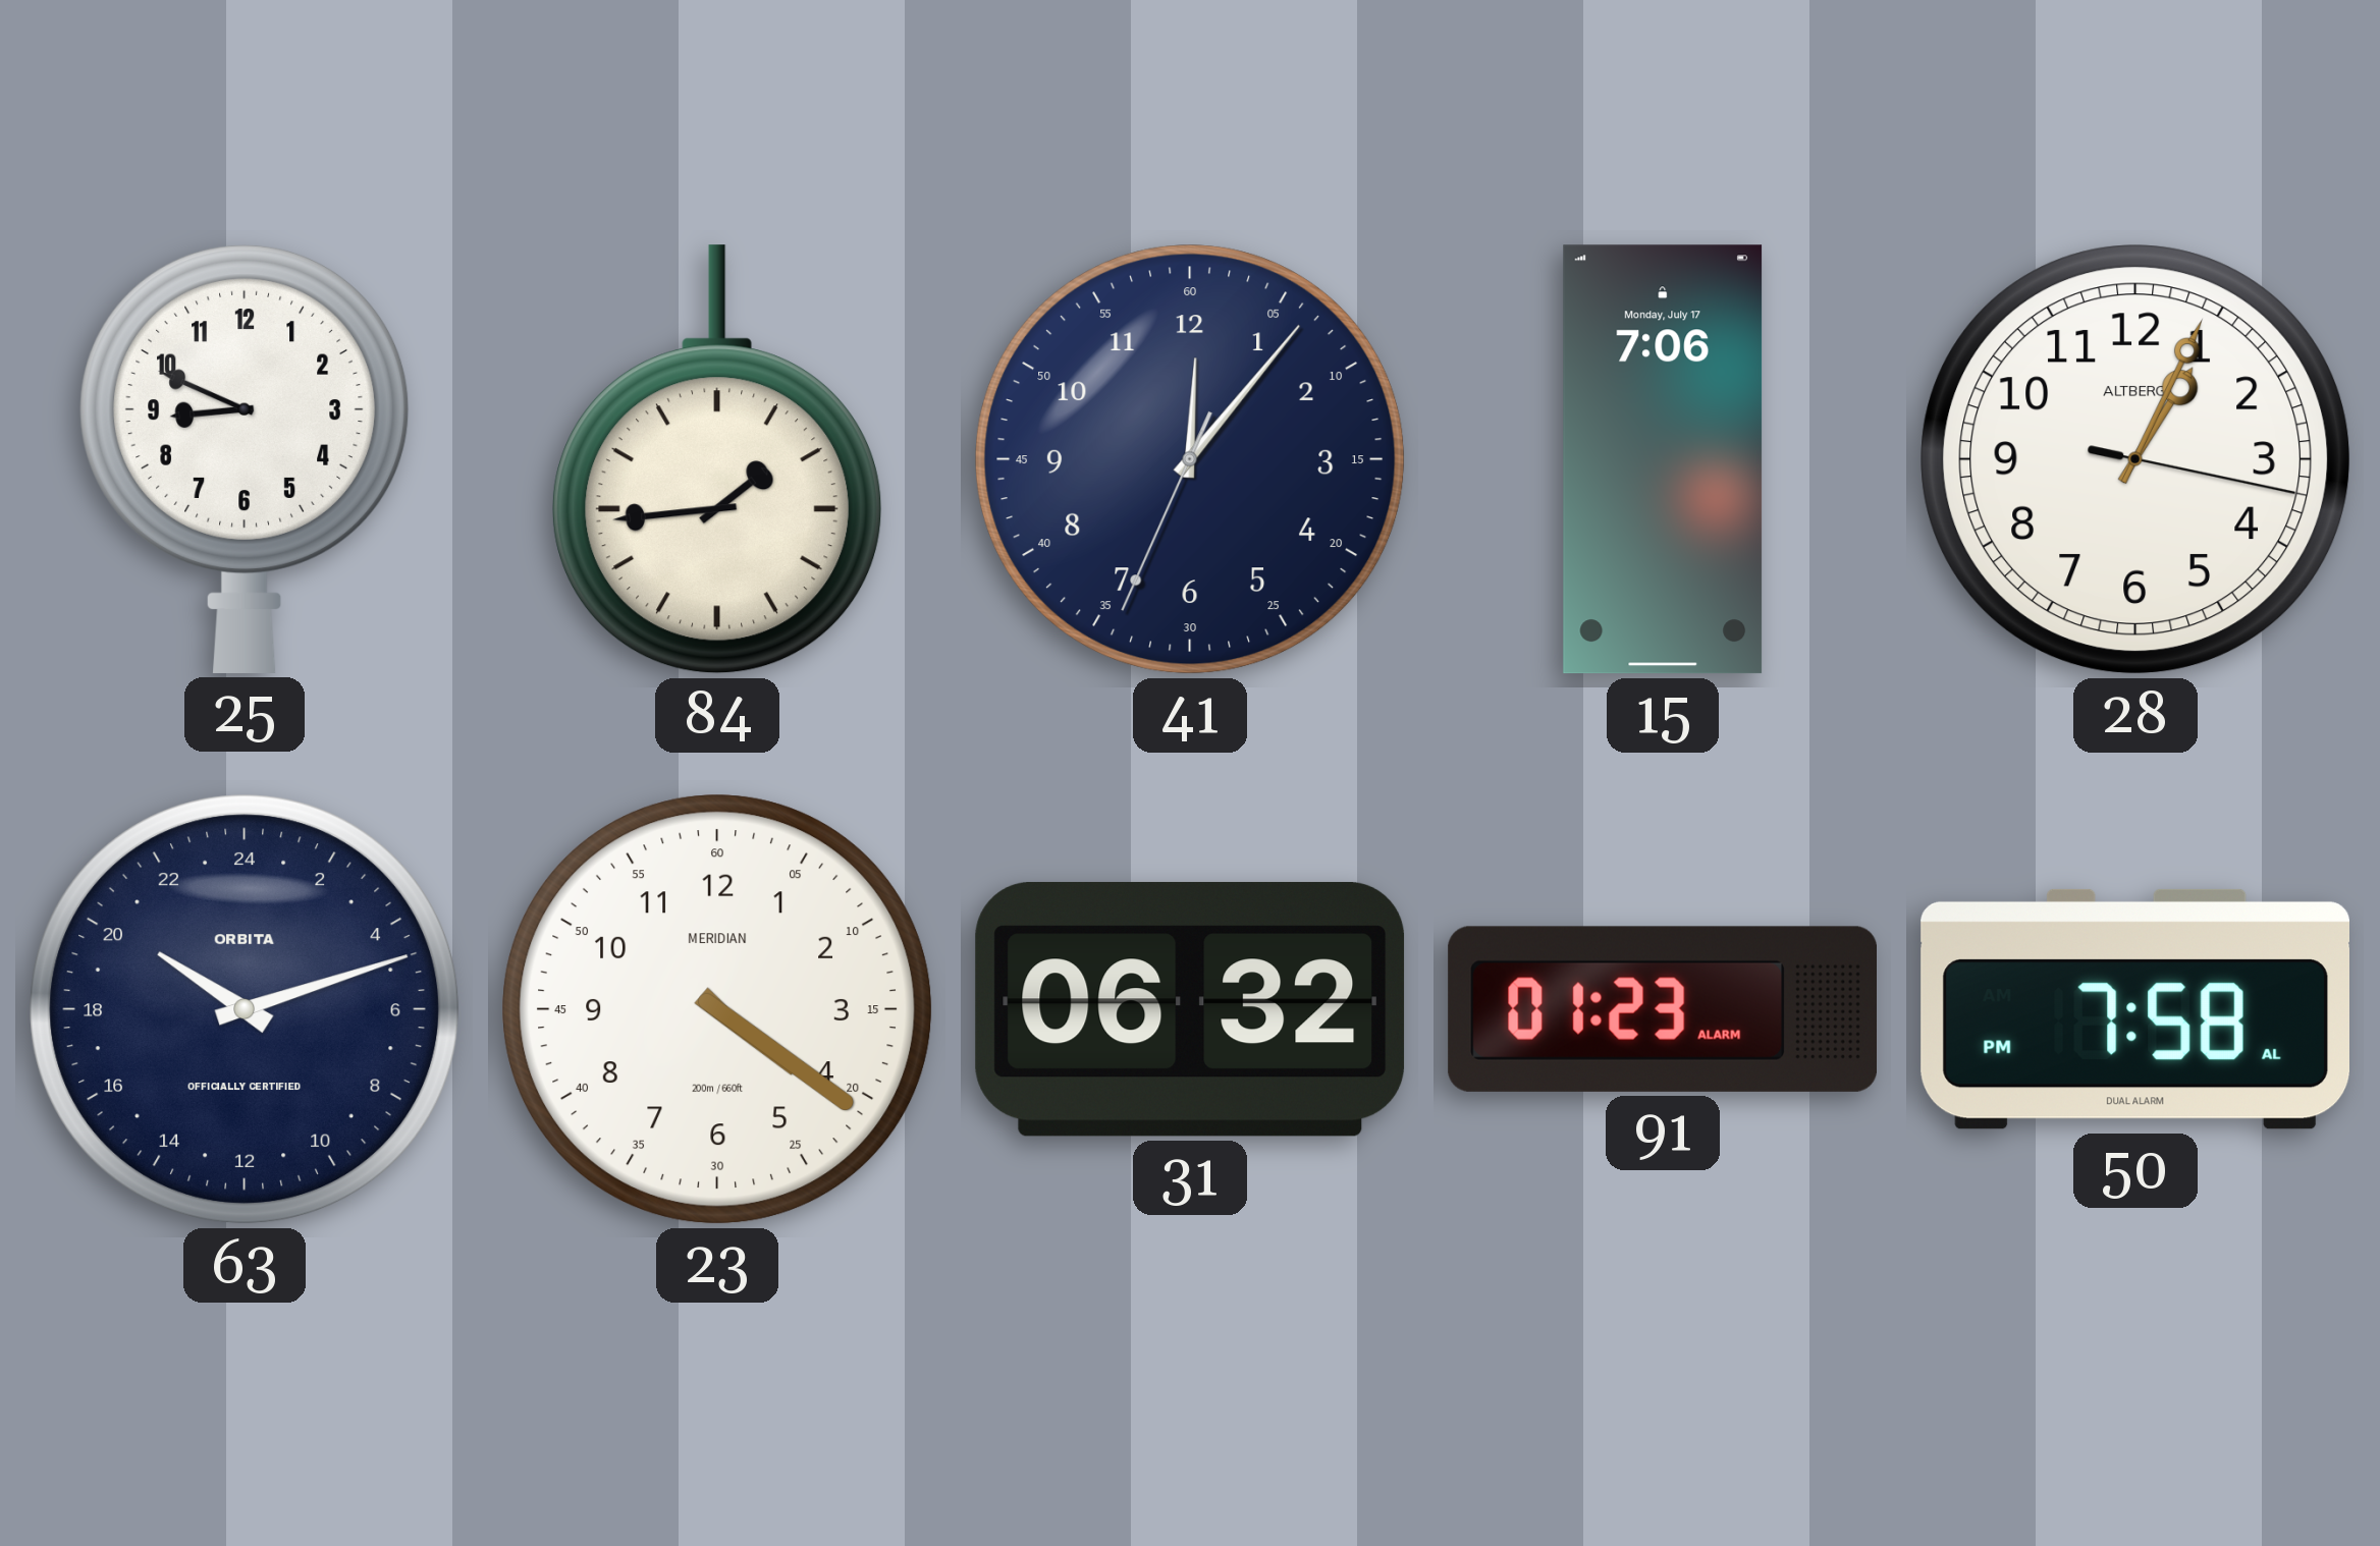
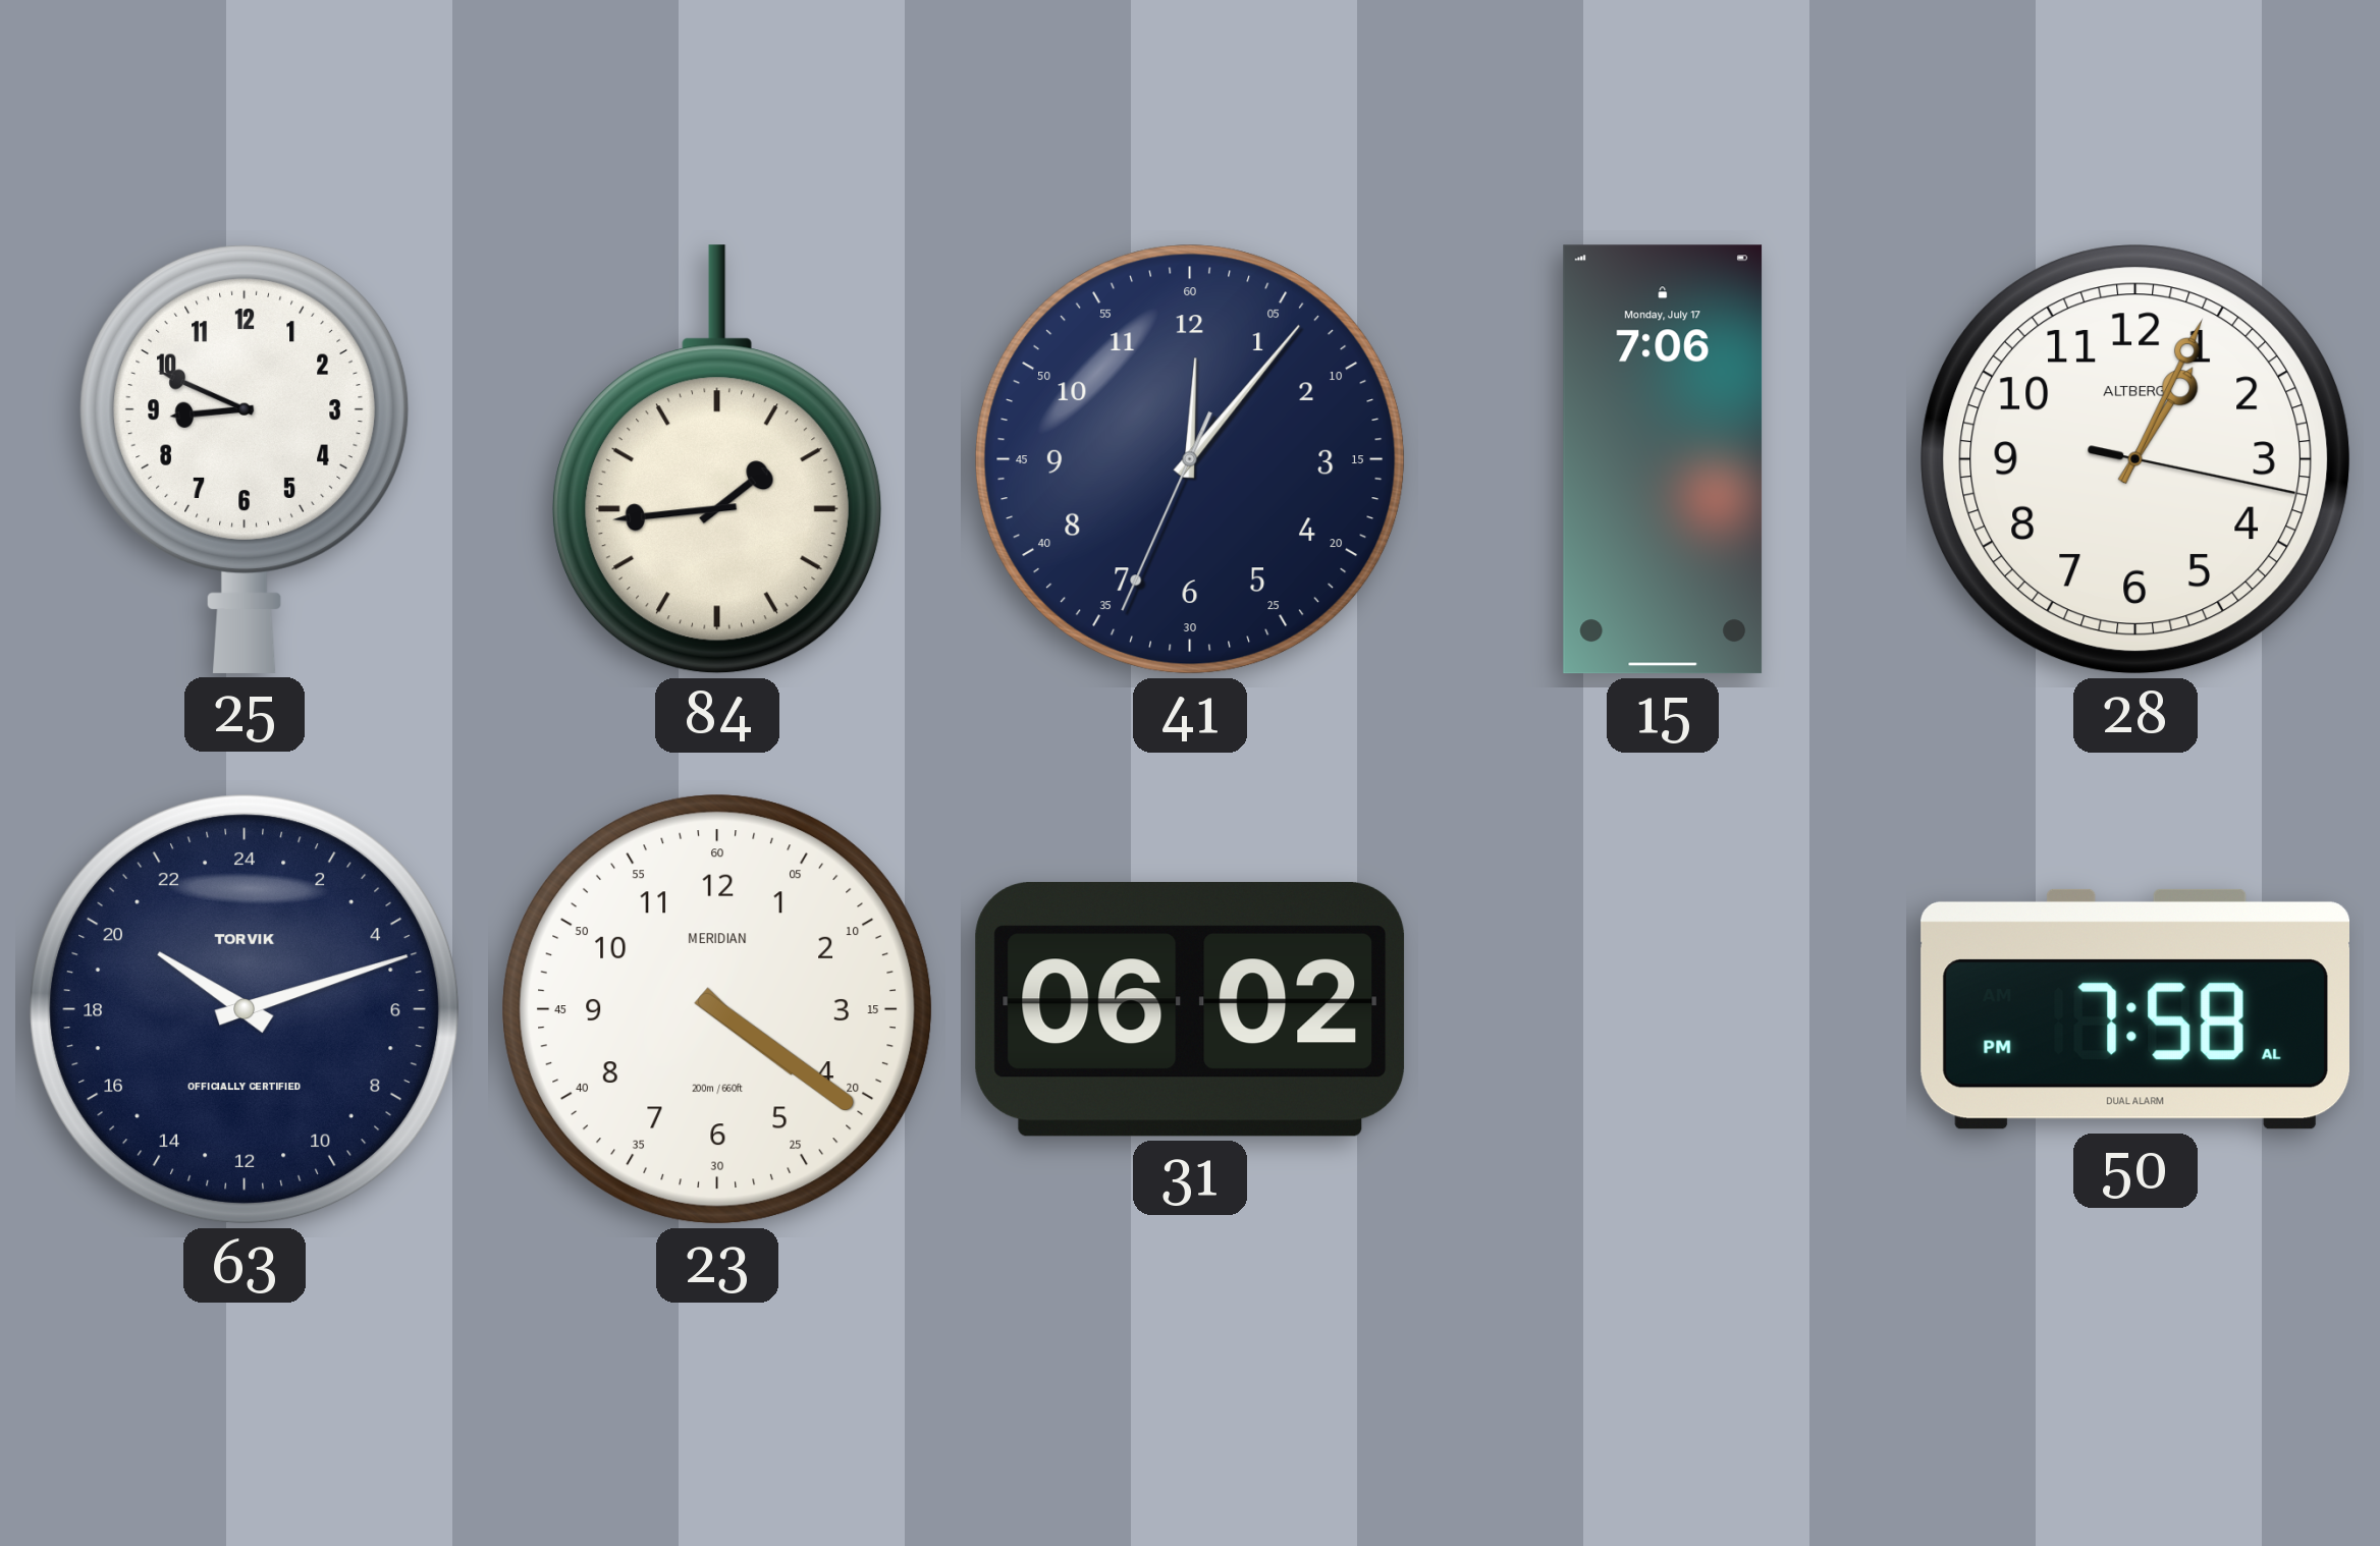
63 brand: ORBITA -> TORVIK
31: 06:32 -> 06:02
91: 01:23 -> none
